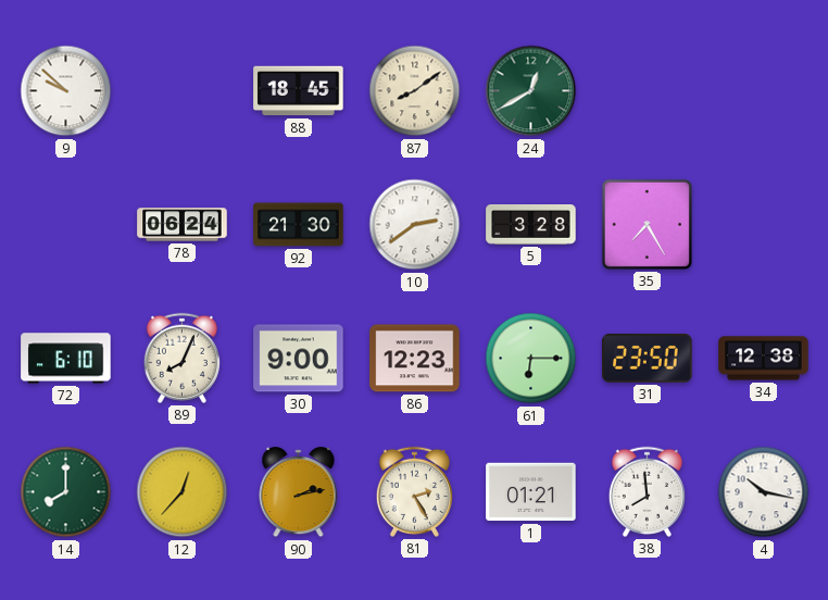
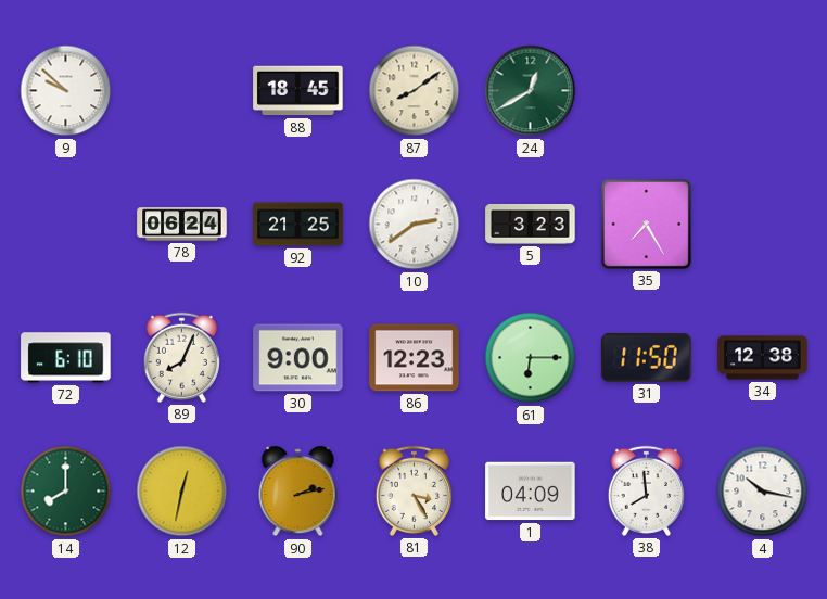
92: 21:30 -> 21:25
5: 3:28 -> 3:23
31: 23:50 -> 11:50
12: 12:37 -> 12:32
81: 2:25 -> 3:25
1: 01:21 -> 04:09
